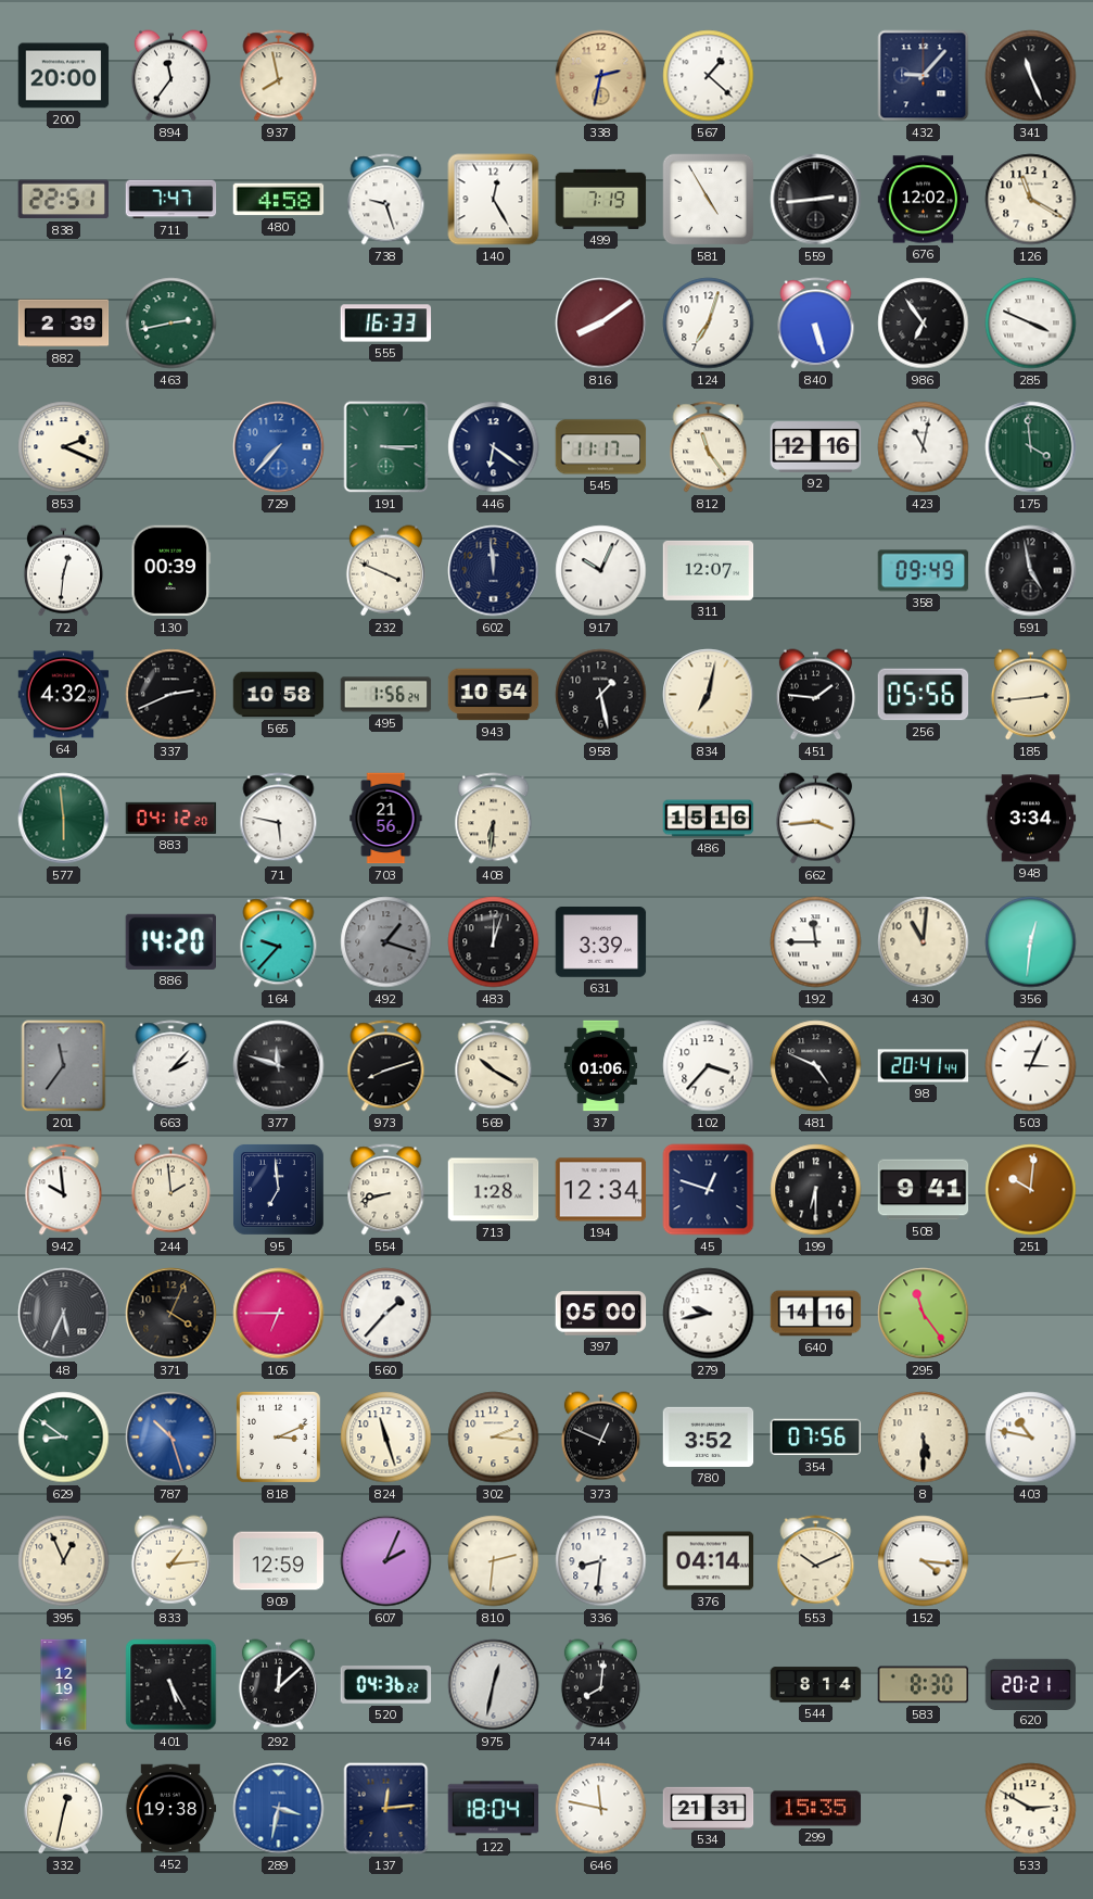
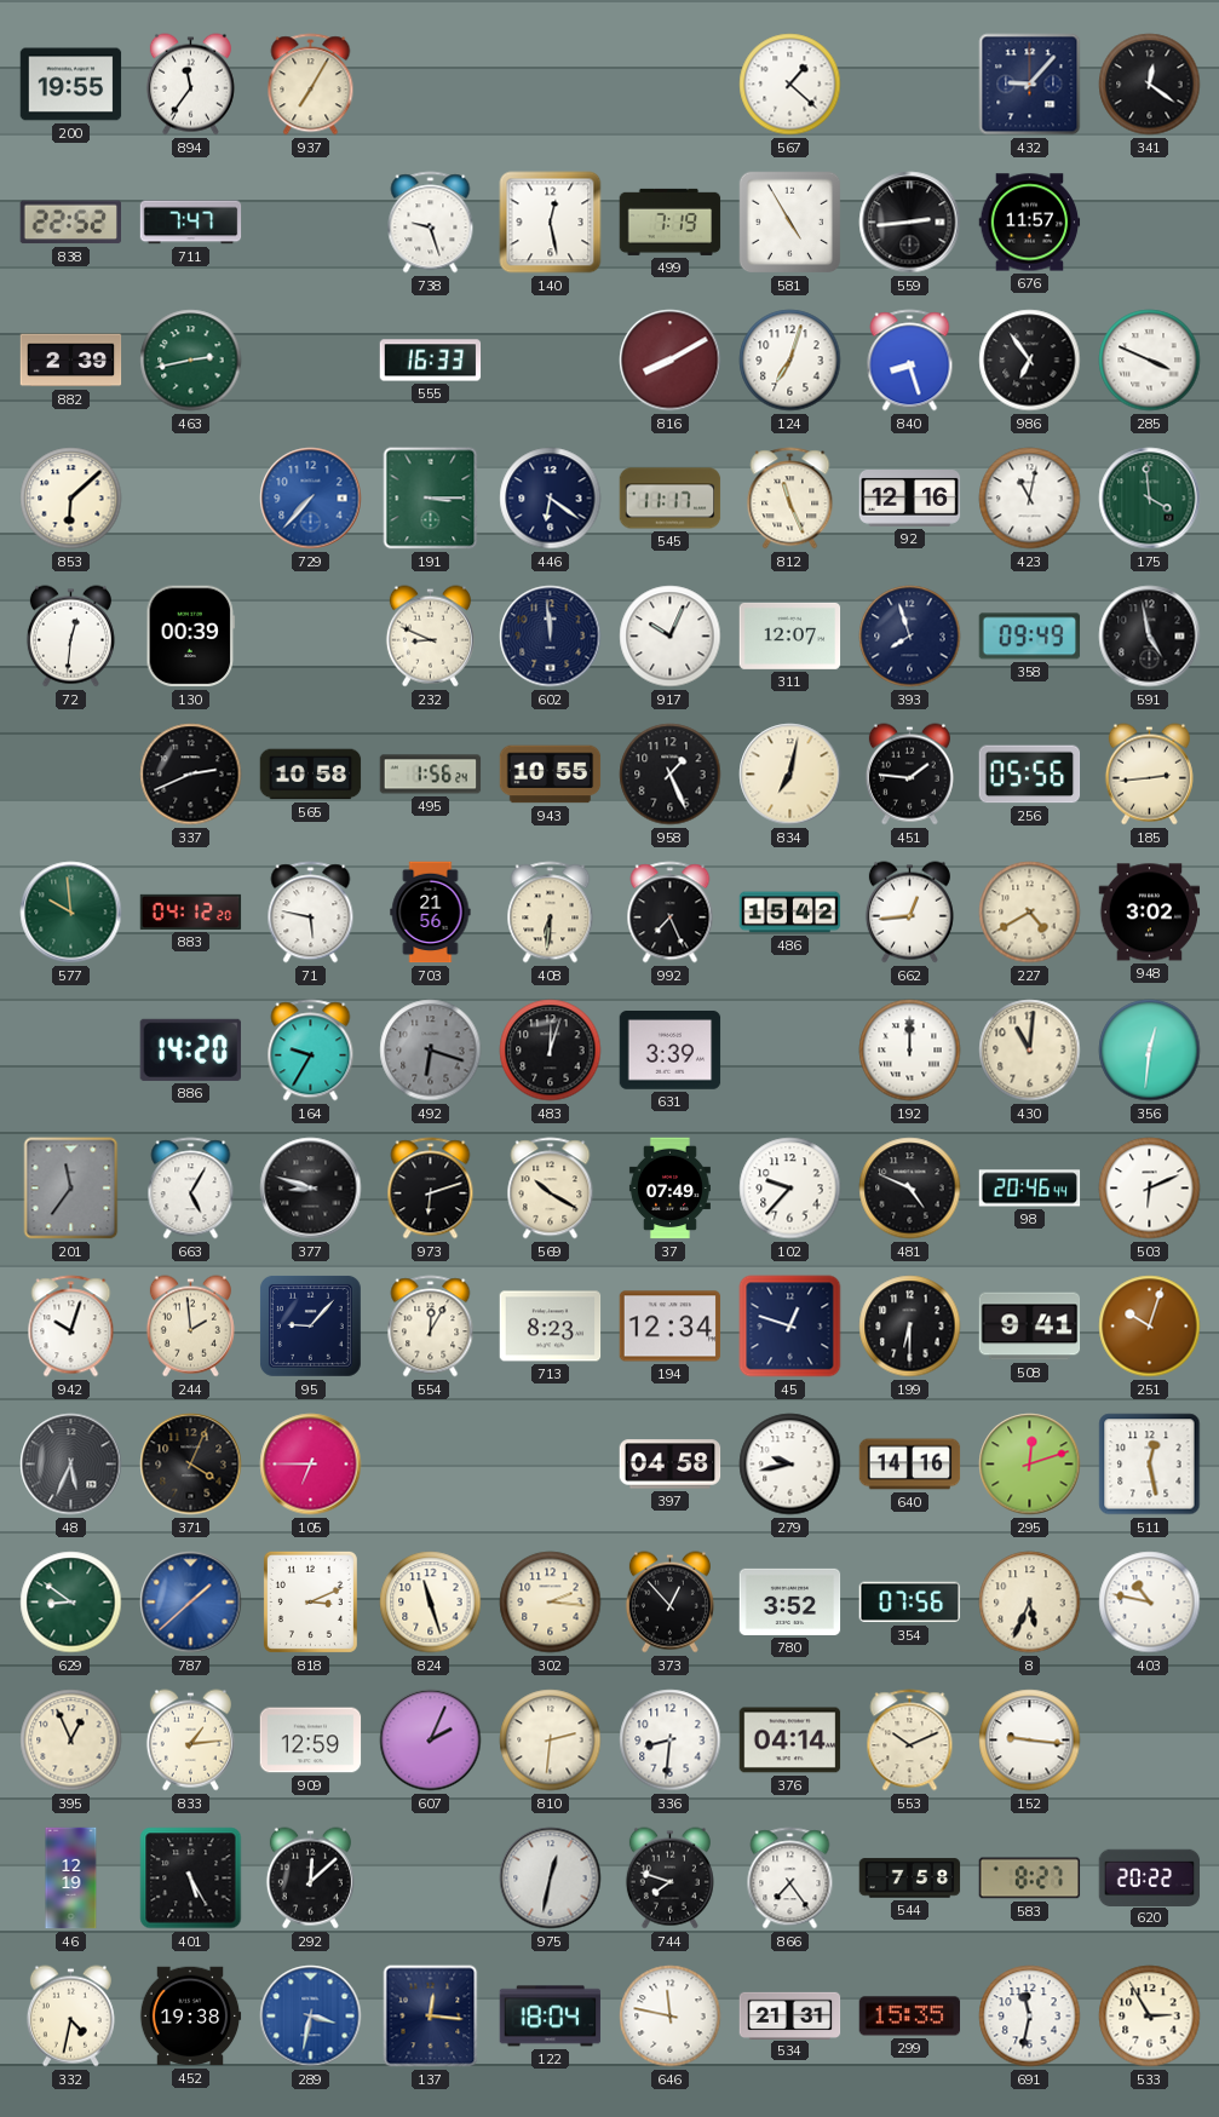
200: 20:00 -> 19:55
937: 7:58 -> 7:05
338: 2:32 -> none
341: 11:26 -> 12:21
838: 22:51 -> 22:52
480: 4:58 -> none
140: 12:25 -> 12:28
676: 12:02 -> 11:57
126: 11:20 -> none
816: 8:09 -> 8:10
840: 5:27 -> 8:27
853: 2:19 -> 6:08
812: 11:24 -> 11:26
232: 3:49 -> 8:49
393: none -> 7:57
64: 4:32 -> none
943: 10:54 -> 10:55
958: 1:28 -> 1:26
577: 5:59 -> 9:59
992: none -> 7:26
486: 15:16 -> 15:42
662: 3:44 -> 12:44
227: none -> 4:40
948: 3:34 -> 3:02
164: 9:37 -> 9:35
492: 1:18 -> 6:18
192: 11:45 -> 12:00
663: 2:07 -> 5:05
377: 11:48 -> 8:48
973: 8:12 -> 6:12
37: 01:06 -> 07:49
102: 3:37 -> 9:37
98: 20:41 -> 20:46
503: 3:04 -> 6:11
942: 9:59 -> 10:03
95: 6:59 -> 9:07
554: 8:42 -> 12:05
713: 1:28 -> 8:23
251: 10:01 -> 10:03
560: 1:37 -> none
397: 05:00 -> 04:58
295: 11:24 -> 12:12
511: none -> 12:28
787: 10:27 -> 1:38
373: 12:49 -> 12:53
8: 5:30 -> 5:34
152: 4:16 -> 9:16
520: 04:36 -> none
744: 8:01 -> 7:48
866: none -> 7:24
544: 8:14 -> 7:58
583: 8:30 -> 8:27
620: 20:21 -> 20:22
332: 12:32 -> 4:32
137: 12:14 -> 12:16
691: none -> 11:32
533: 2:50 -> 2:55
